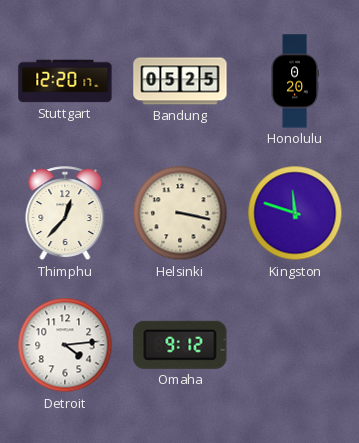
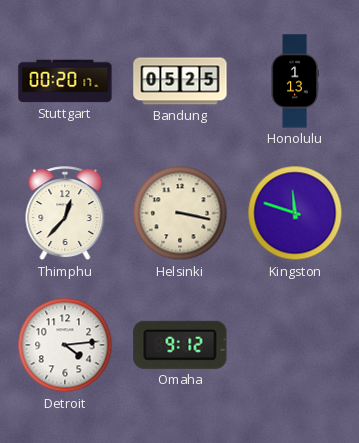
Stuttgart: 12:20 -> 00:20
Honolulu: 0:20 -> 1:13
